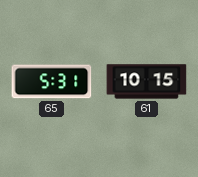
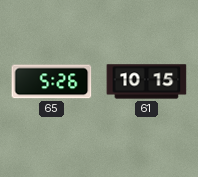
65: 5:31 -> 5:26
